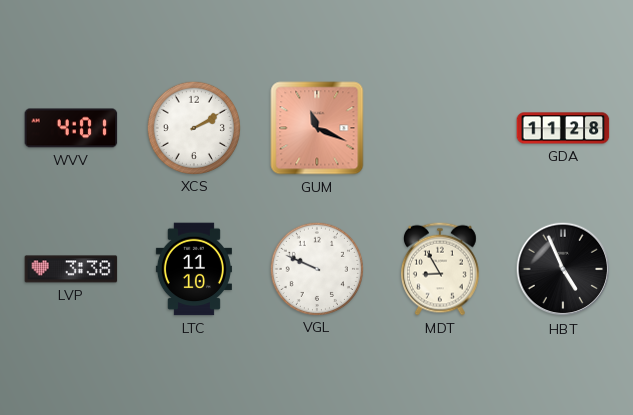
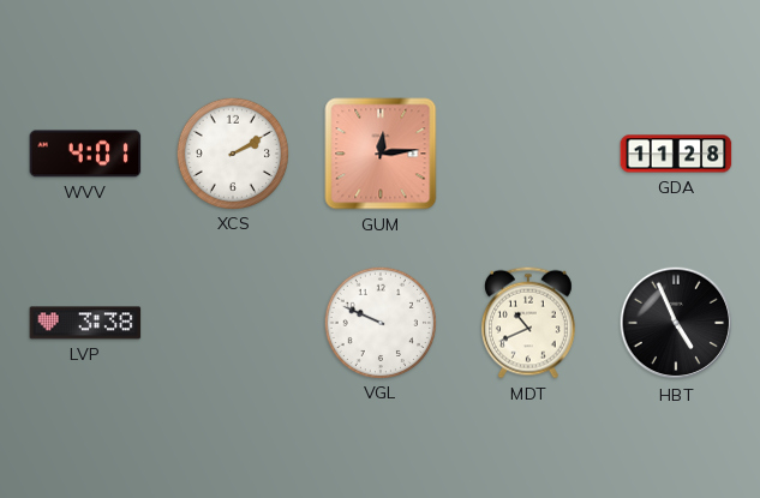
GUM: 11:19 -> 12:14
LTC: 11:10 -> none
MDT: 8:55 -> 10:41
